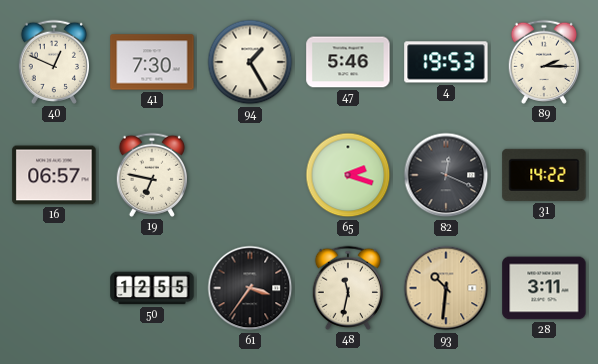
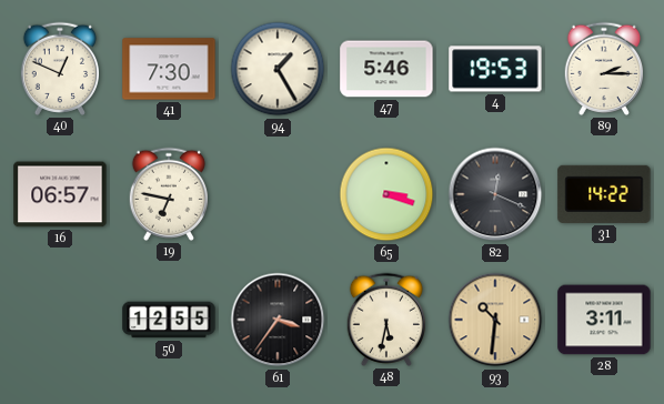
65: 2:18 -> 3:18
48: 11:32 -> 5:32
